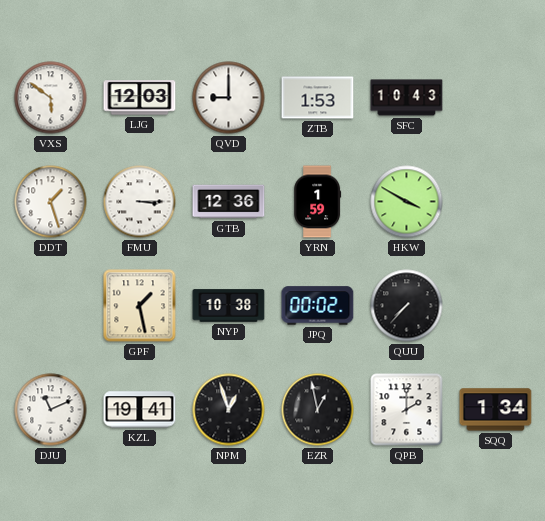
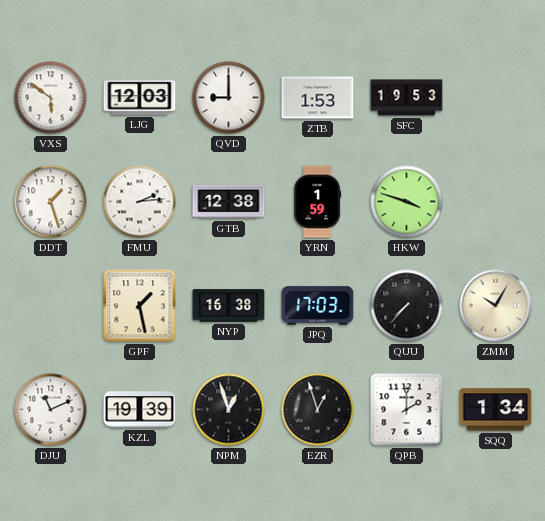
SFC: 10:43 -> 19:53
FMU: 3:15 -> 2:14
GTB: 12:36 -> 12:38
HKW: 3:50 -> 3:48
NYP: 10:38 -> 16:38
JPQ: 00:02 -> 17:03
ZMM: none -> 10:05
KZL: 19:41 -> 19:39
EZR: 12:58 -> 12:57
